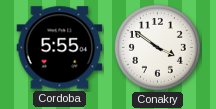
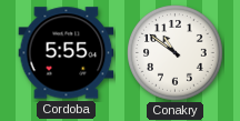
Conakry: 3:51 -> 10:51
